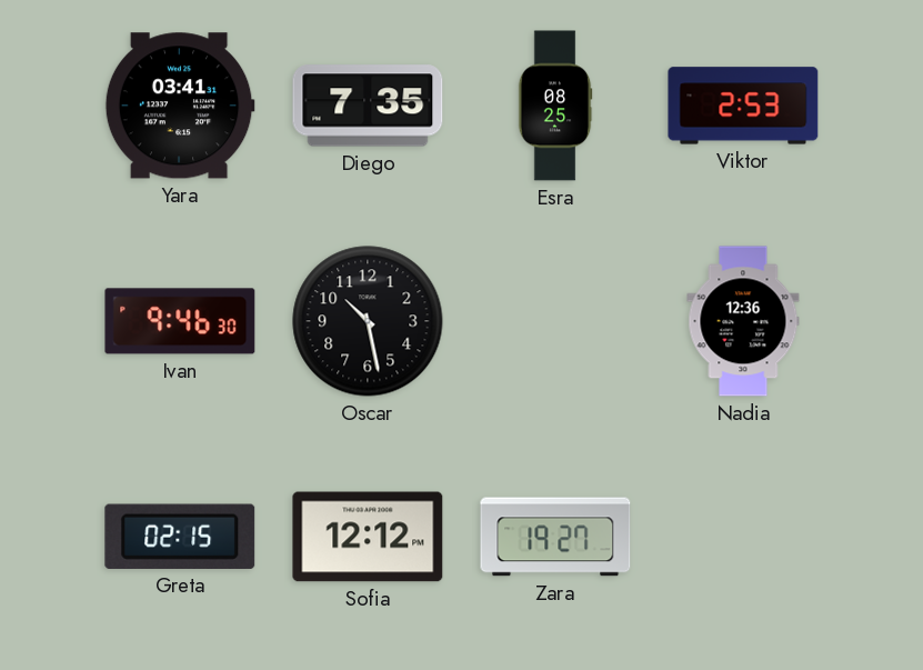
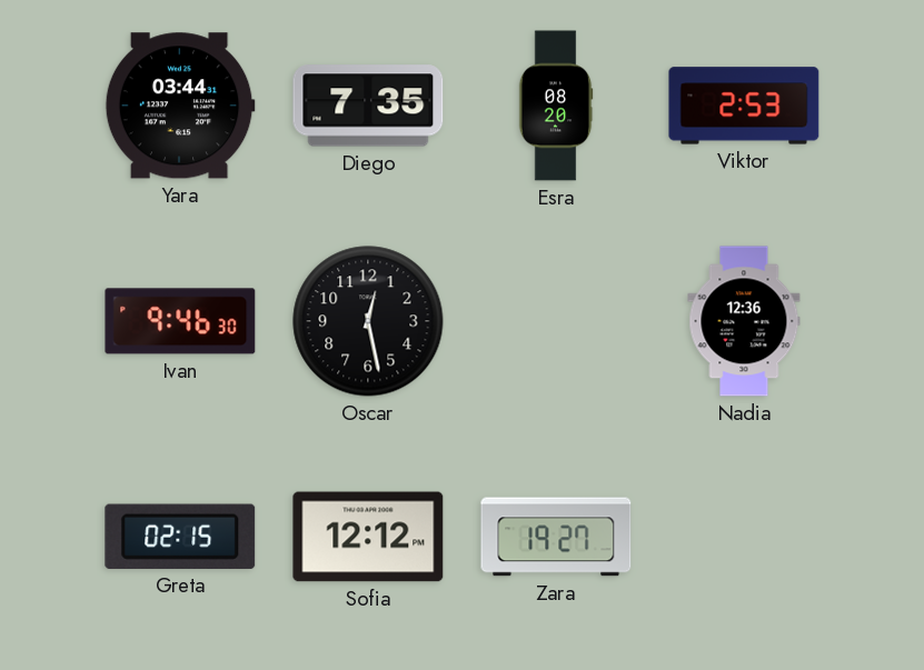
Yara: 03:41 -> 03:44
Esra: 08:25 -> 08:20
Oscar: 10:28 -> 12:28
